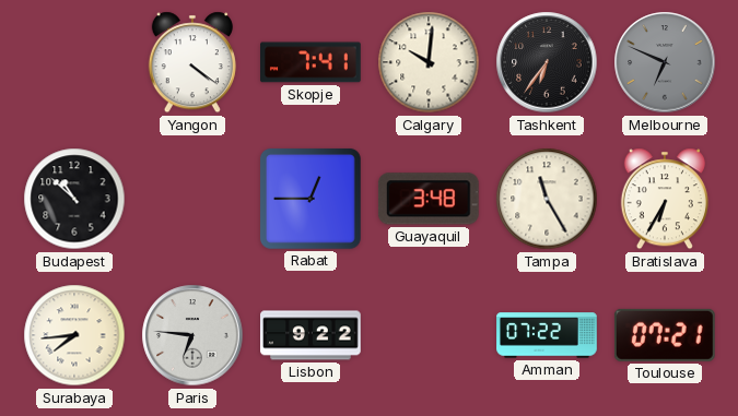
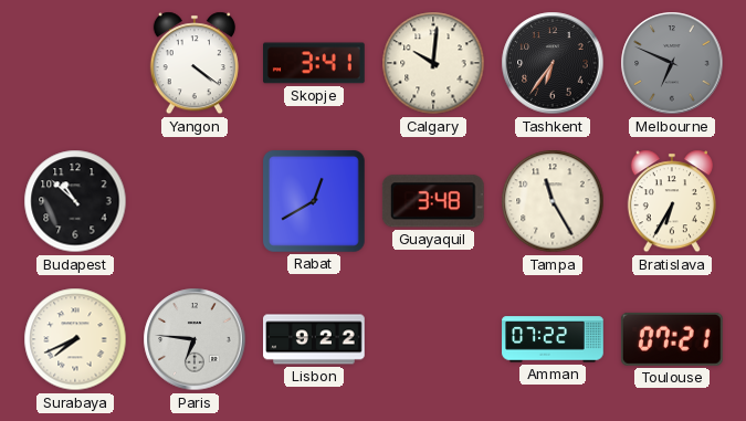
Skopje: 7:41 -> 3:41
Rabat: 12:45 -> 12:40
Surabaya: 7:44 -> 7:41
